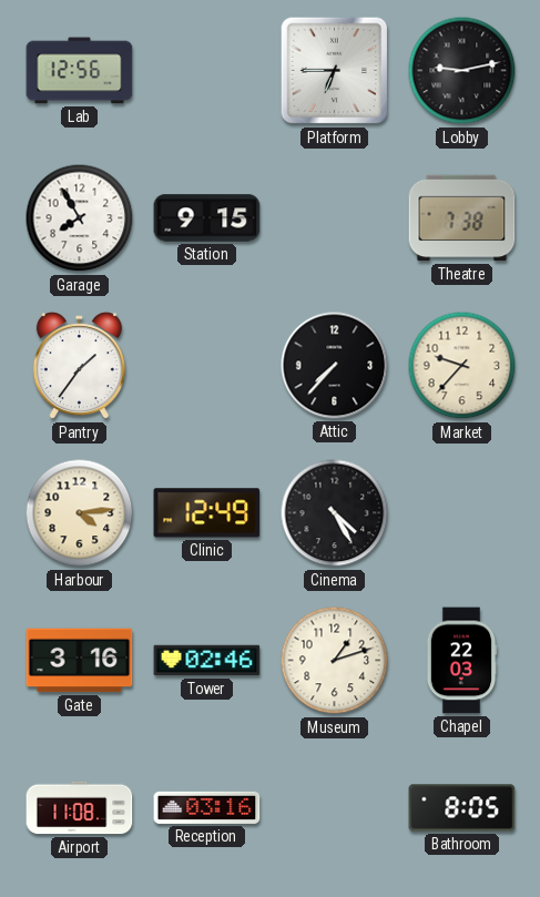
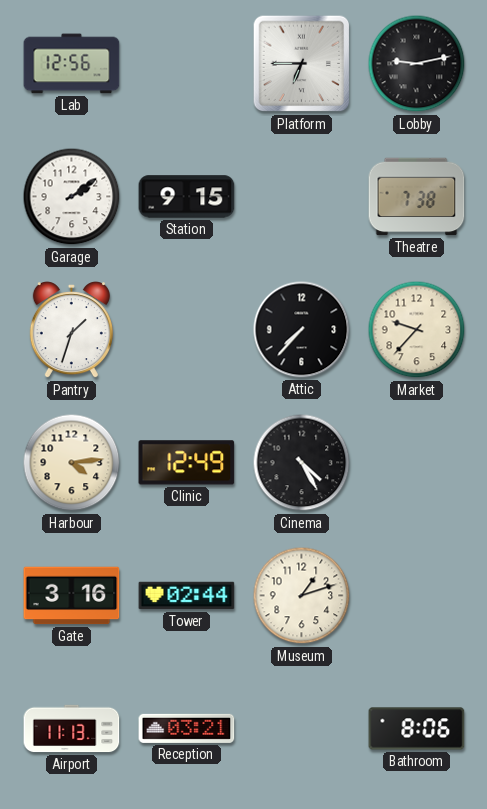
Garage: 7:55 -> 2:09
Pantry: 1:36 -> 1:33
Tower: 02:46 -> 02:44
Chapel: 22:03 -> none
Airport: 11:08 -> 11:13
Reception: 03:16 -> 03:21
Bathroom: 8:05 -> 8:06
